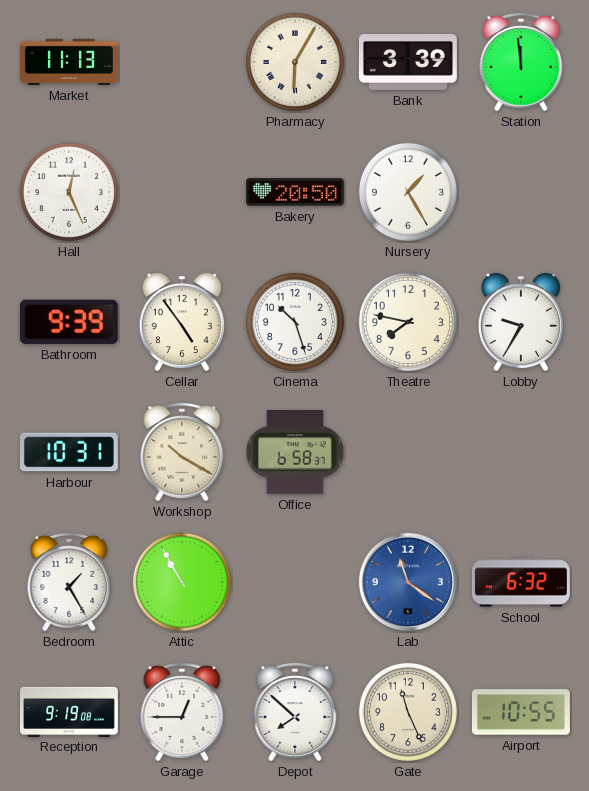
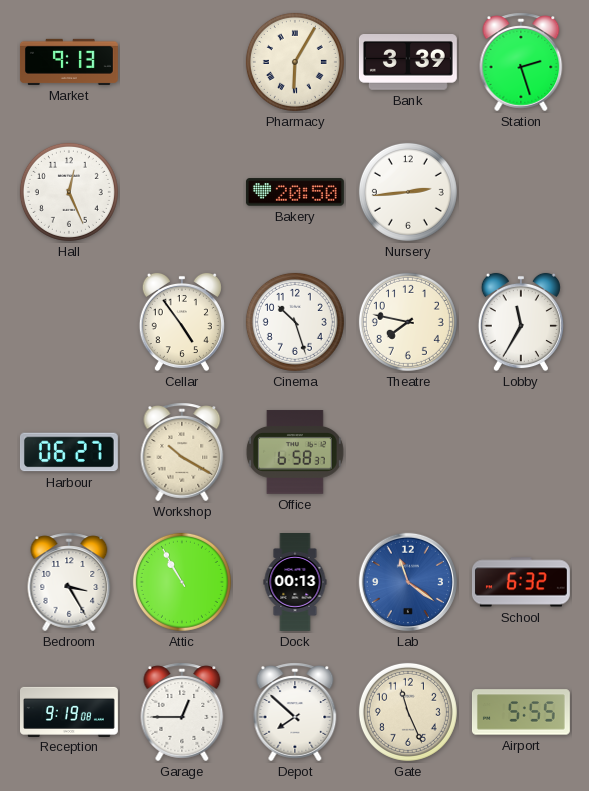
Market: 11:13 -> 9:13
Station: 11:59 -> 2:27
Nursery: 1:25 -> 2:44
Bathroom: 9:39 -> none
Lobby: 9:35 -> 11:35
Harbour: 10:31 -> 06:27
Bedroom: 1:25 -> 3:25
Dock: none -> 00:13
Airport: 10:55 -> 5:55
